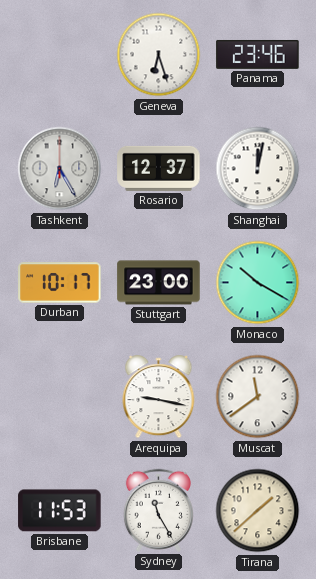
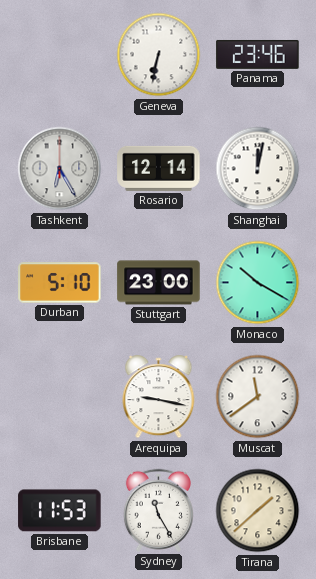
Geneva: 6:27 -> 6:32
Rosario: 12:37 -> 12:14
Durban: 10:17 -> 5:10
